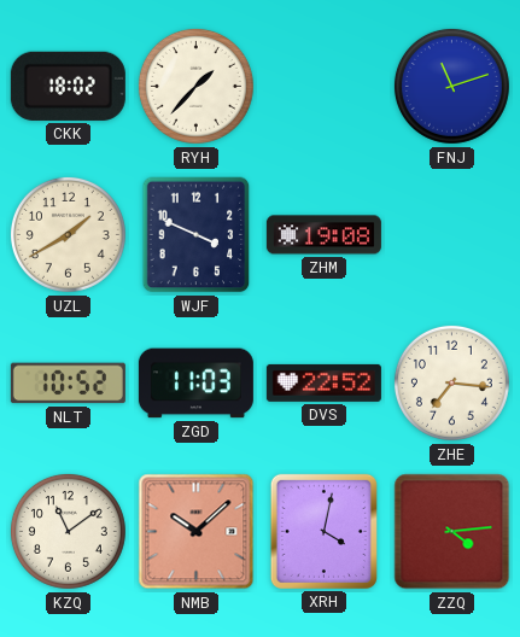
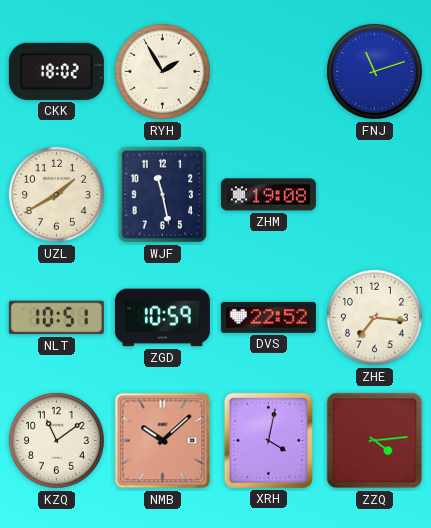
RYH: 1:37 -> 1:55
WJF: 3:49 -> 11:28
NLT: 10:52 -> 10:51
ZGD: 11:03 -> 10:59
